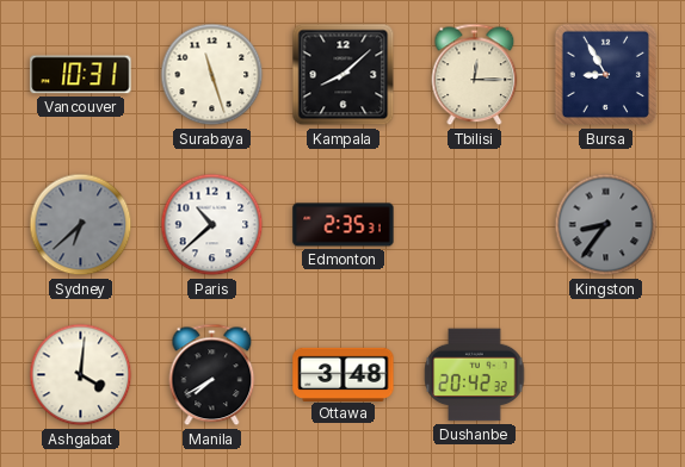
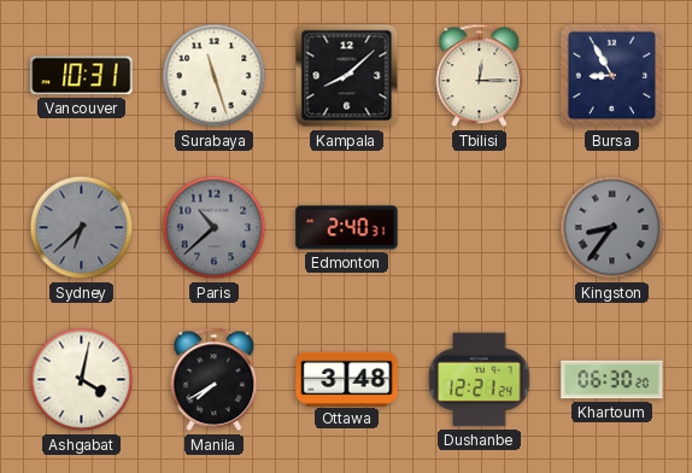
Paris dial: white -> grey
Edmonton: 2:35 -> 2:40
Ashgabat: 4:01 -> 4:02
Dushanbe: 20:42 -> 12:21
Khartoum: none -> 06:30
